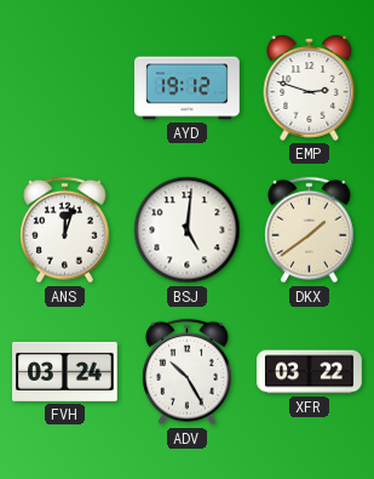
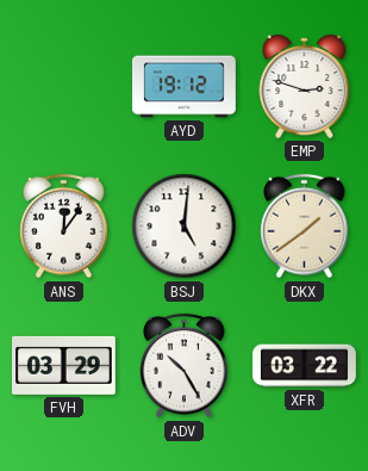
ANS: 12:03 -> 12:06
FVH: 03:24 -> 03:29
